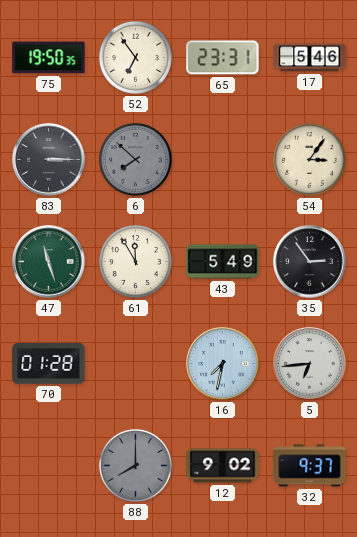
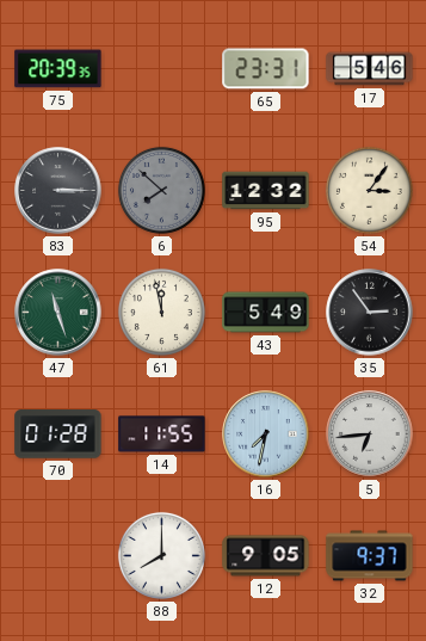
75: 19:50 -> 20:39
52: 6:54 -> none
95: none -> 12:32
61: 11:55 -> 11:58
14: none -> 11:55
88 dial: grey -> white
12: 9:02 -> 9:05
